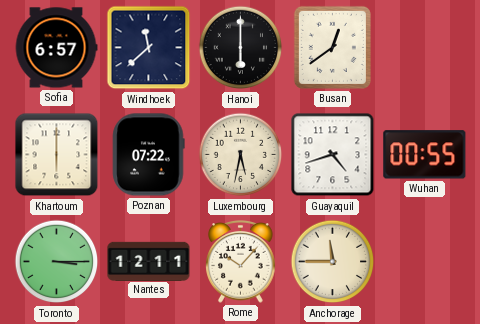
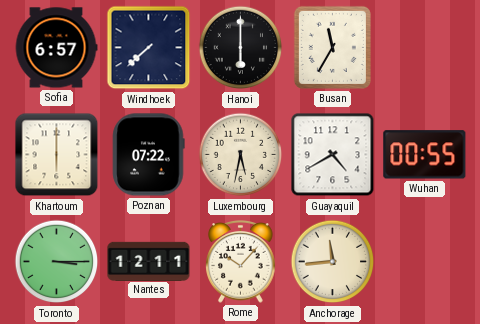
Windhoek: 11:38 -> 7:38
Busan: 12:39 -> 11:35
Guayaquil: 4:42 -> 4:40
Anchorage: 11:45 -> 11:44
